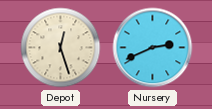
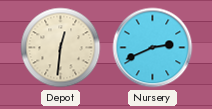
Depot: 12:27 -> 12:31
